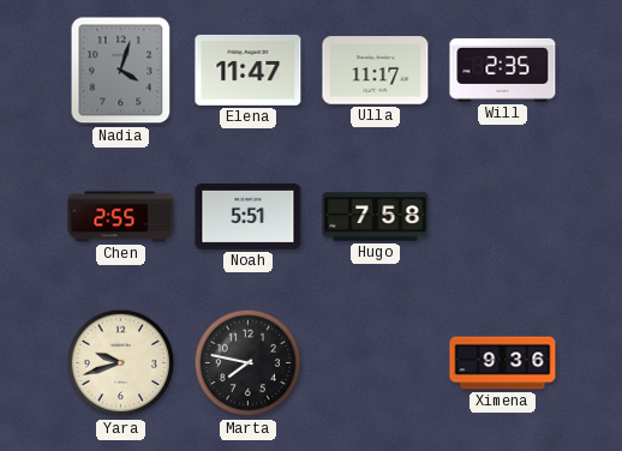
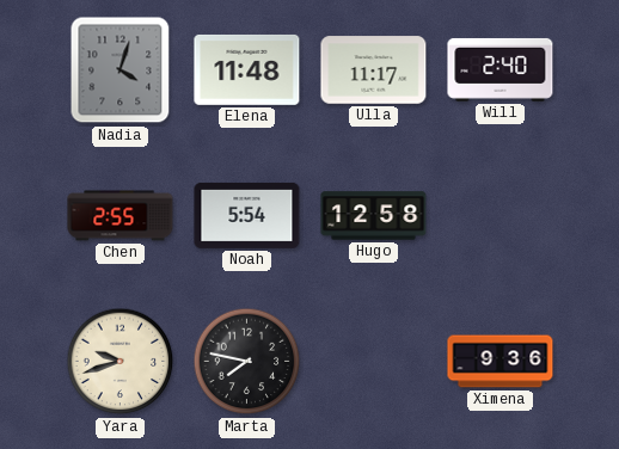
Elena: 11:47 -> 11:48
Will: 2:35 -> 2:40
Noah: 5:51 -> 5:54
Hugo: 7:58 -> 12:58
